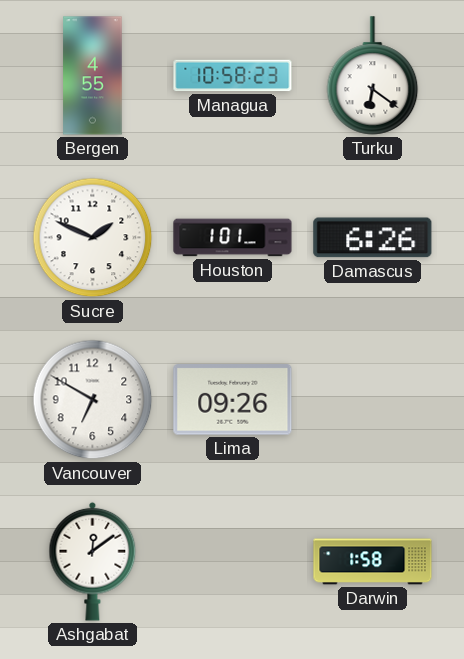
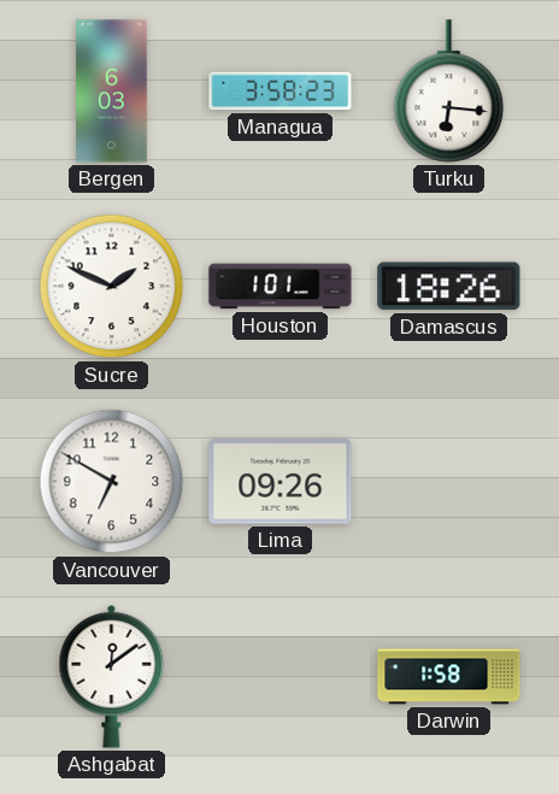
Bergen: 4:55 -> 6:03
Managua: 10:58 -> 3:58
Turku: 6:21 -> 6:16
Damascus: 6:26 -> 18:26
